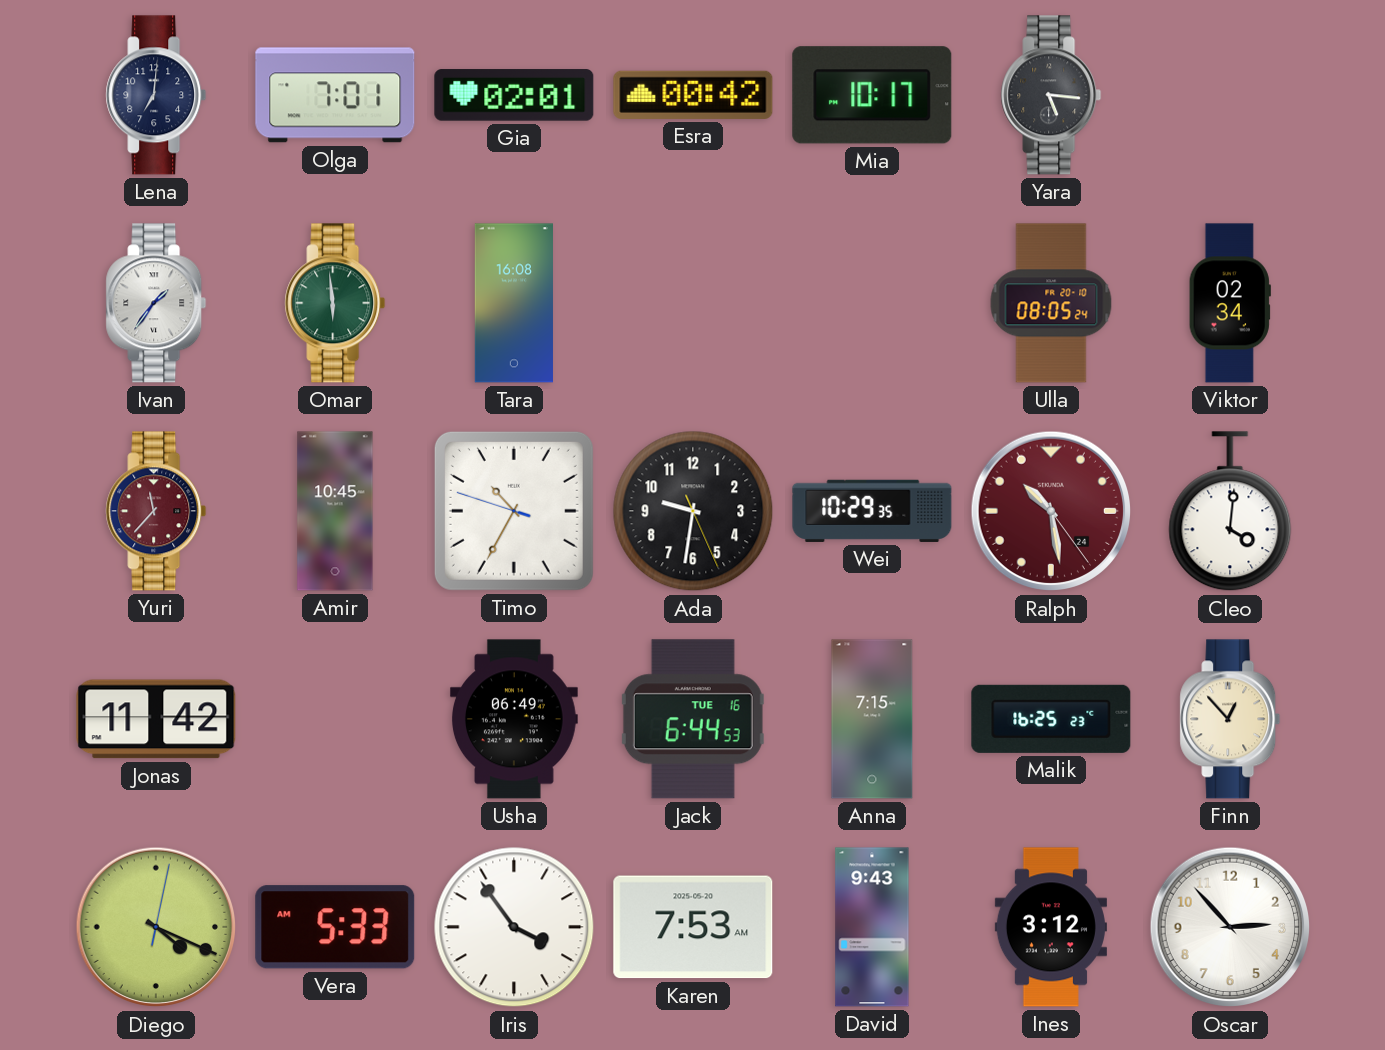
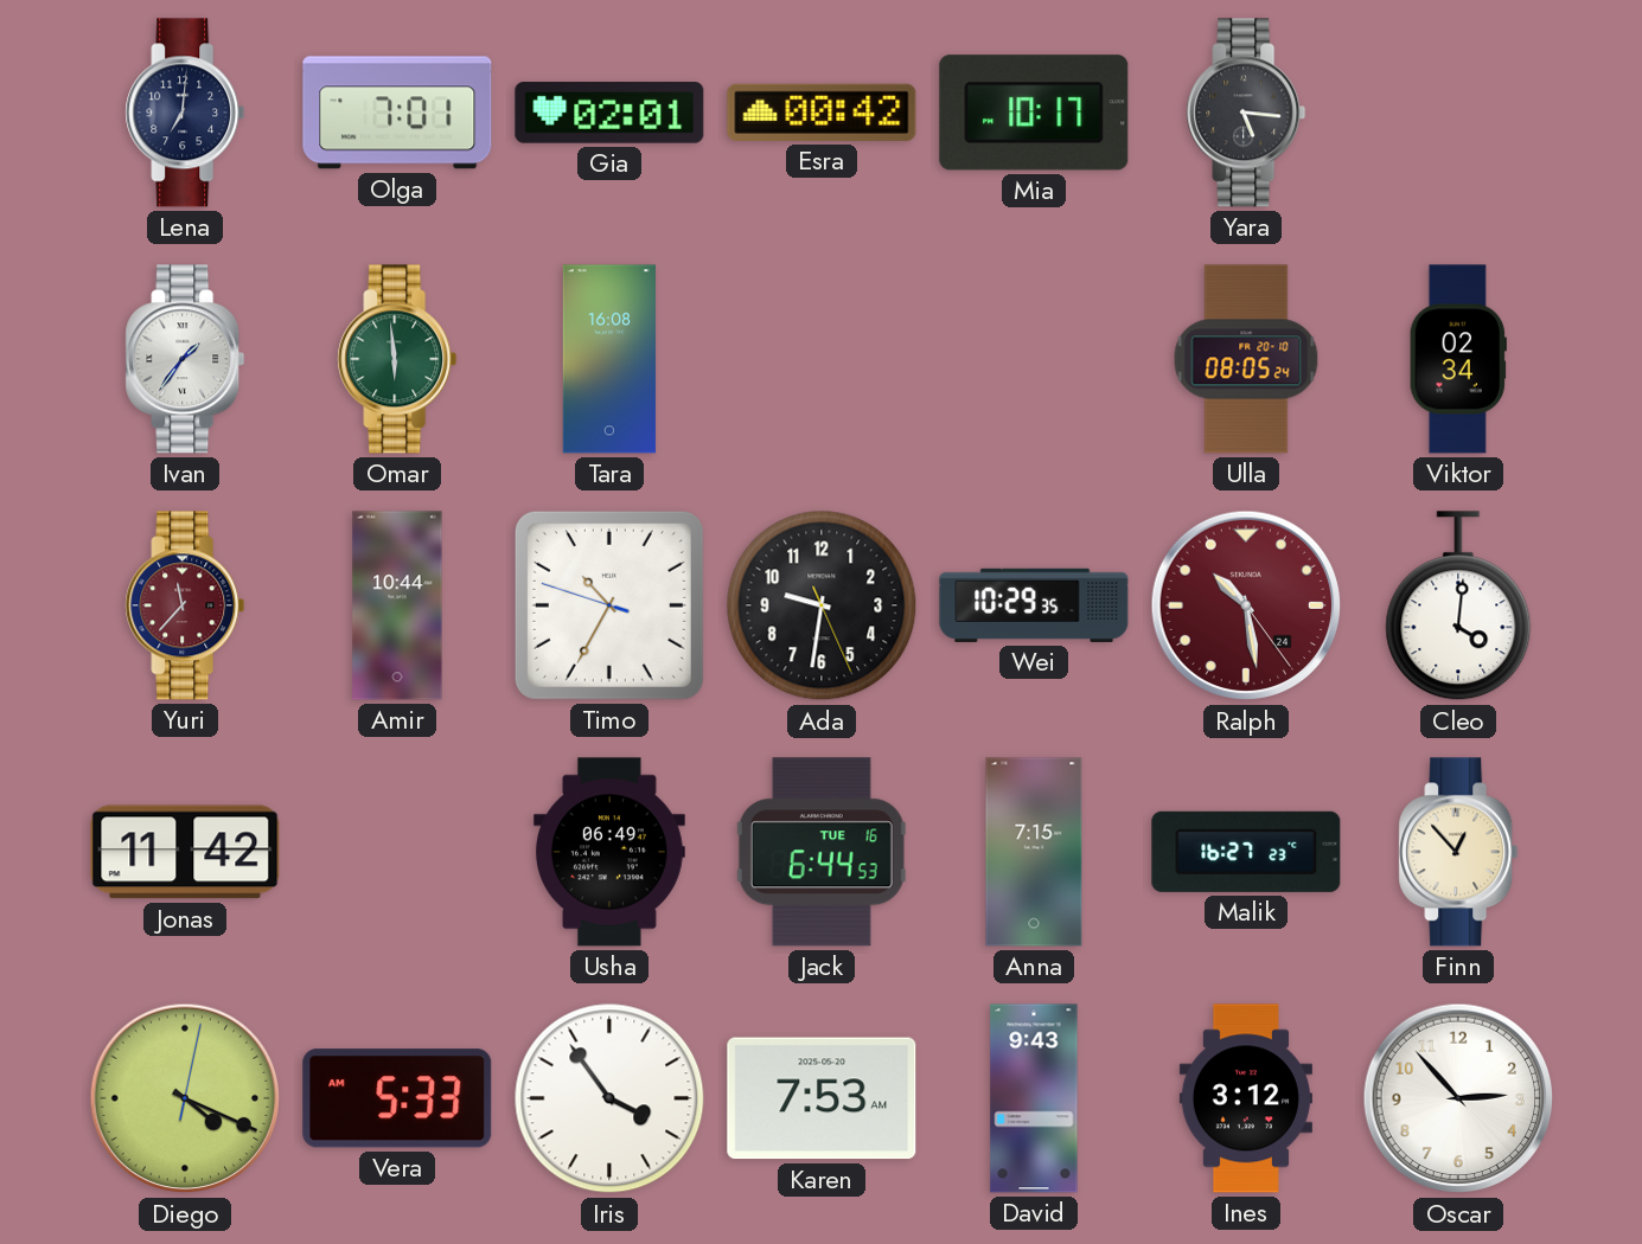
Amir: 10:45 -> 10:44
Malik: 16:25 -> 16:27
